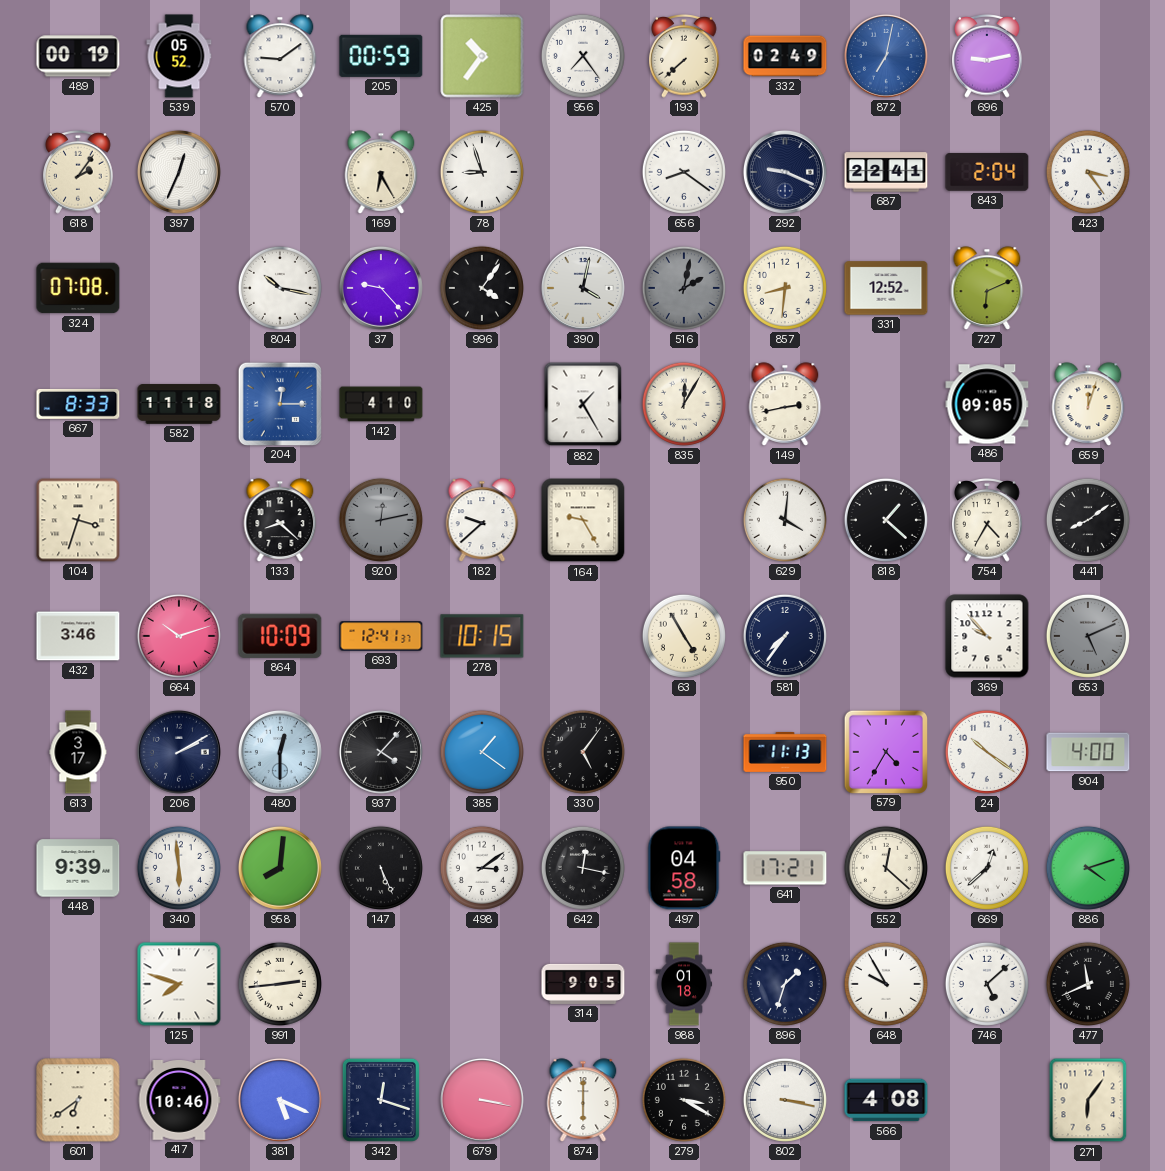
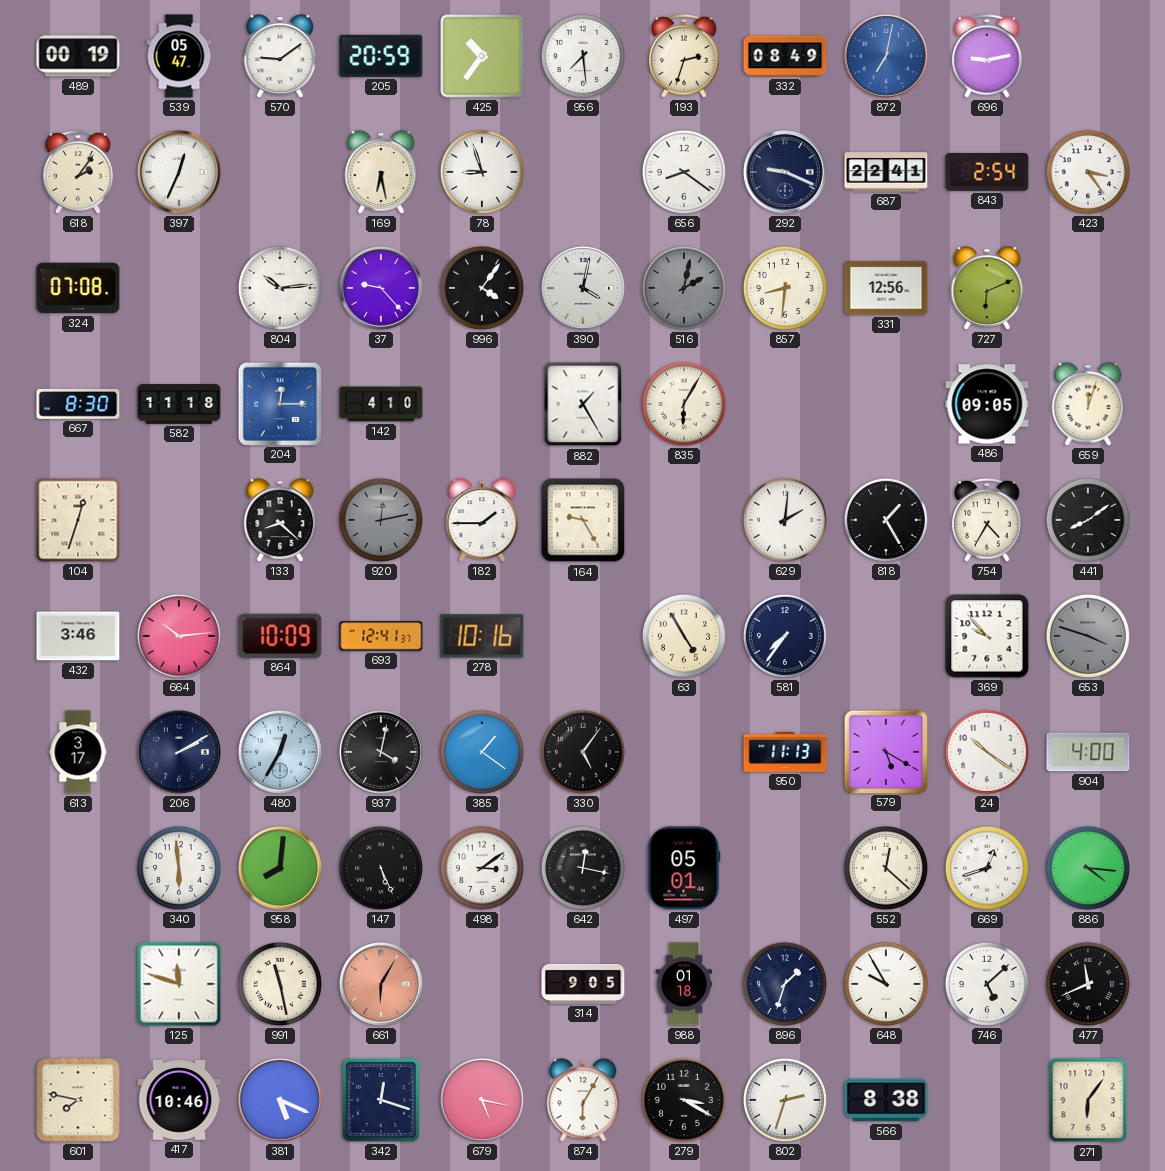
539: 05:52 -> 05:47
205: 00:59 -> 20:59
956: 7:24 -> 7:29
193: 7:38 -> 2:33
332: 02:49 -> 08:49
169: 6:25 -> 6:28
843: 2:04 -> 2:54
804: 10:17 -> 10:14
331: 12:52 -> 12:56
667: 8:33 -> 8:30
835: 12:05 -> 6:05
149: 2:43 -> none
104: 3:33 -> 12:33
182: 9:38 -> 1:45
629: 4:01 -> 2:01
818: 1:22 -> 1:25
664: 10:12 -> 10:14
278: 10:15 -> 10:16
653: 5:11 -> 3:48
480: 12:30 -> 12:35
937: 4:07 -> 4:02
579: 4:35 -> 5:20
448: 9:39 -> none
497: 04:58 -> 05:01
641: 17:21 -> none
669: 12:38 -> 12:42
886: 4:12 -> 4:16
125: 7:48 -> 11:48
991: 2:44 -> 11:28
661: none -> 6:05
601: 6:39 -> 7:47
679: 3:17 -> 5:17
874: 6:00 -> 6:05
802: 3:17 -> 2:33
566: 4:08 -> 8:38
